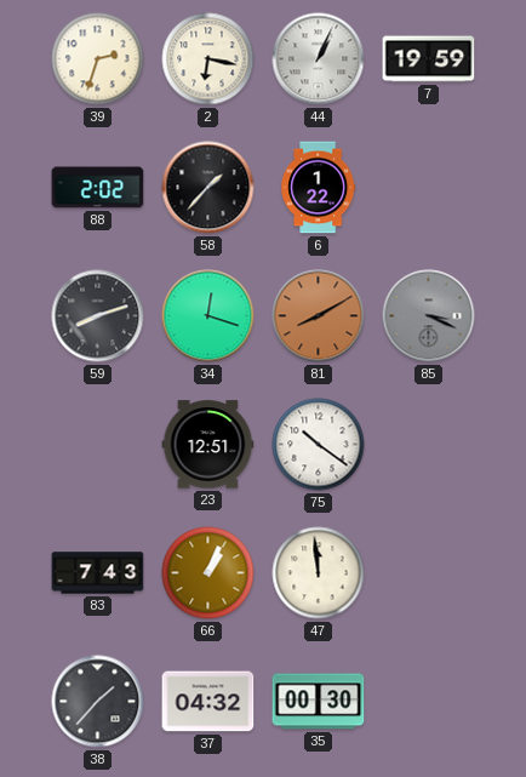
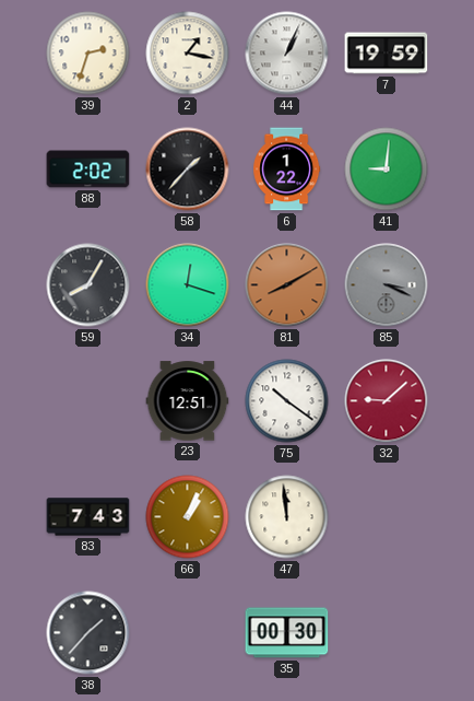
2: 6:17 -> 1:17
41: none -> 9:01
59: 8:12 -> 8:05
32: none -> 9:08
37: 04:32 -> none
